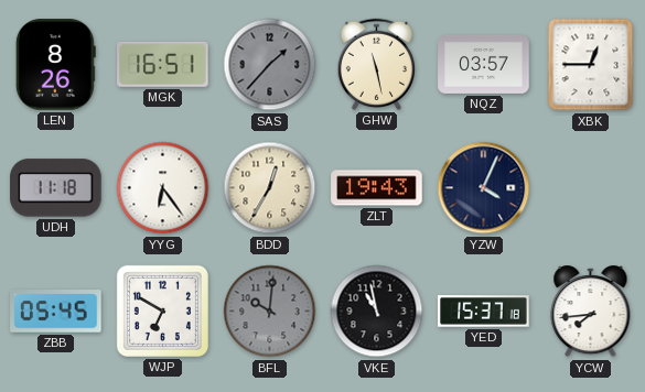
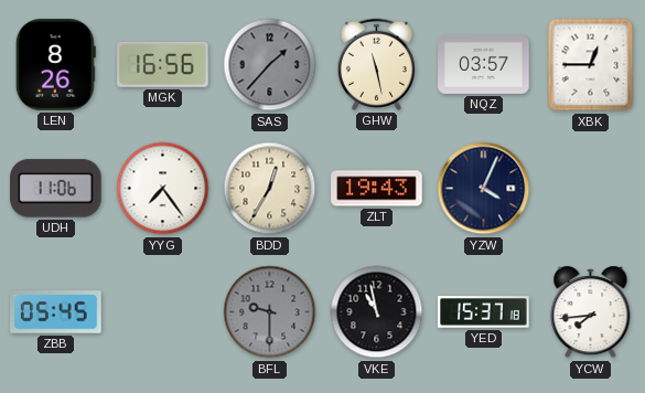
MGK: 16:51 -> 16:56
UDH: 11:18 -> 11:06
YYG: 6:24 -> 7:24
WJP: 6:50 -> none
BFL: 10:01 -> 9:30
